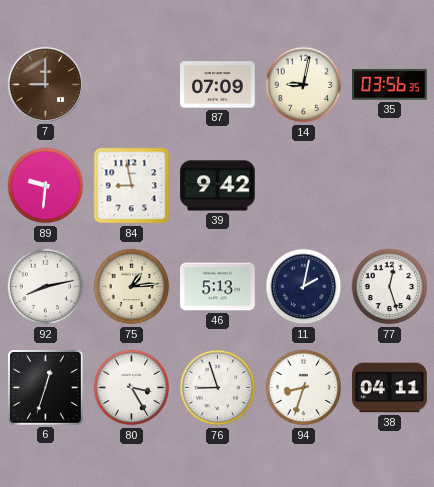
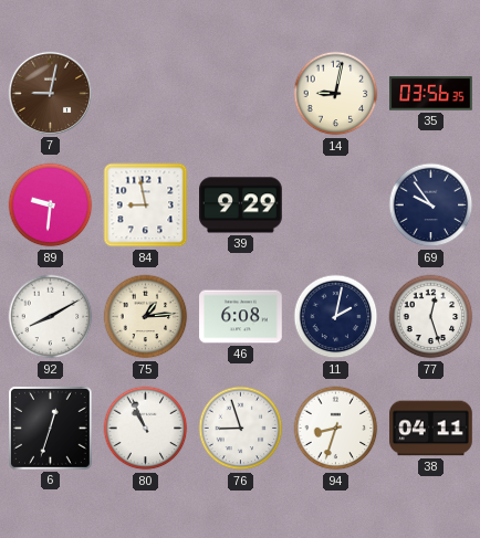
7: 9:00 -> 9:02
87: 07:09 -> none
39: 9:42 -> 9:29
69: none -> 9:54
92: 8:13 -> 8:10
46: 5:13 -> 6:08
80: 3:25 -> 10:56
